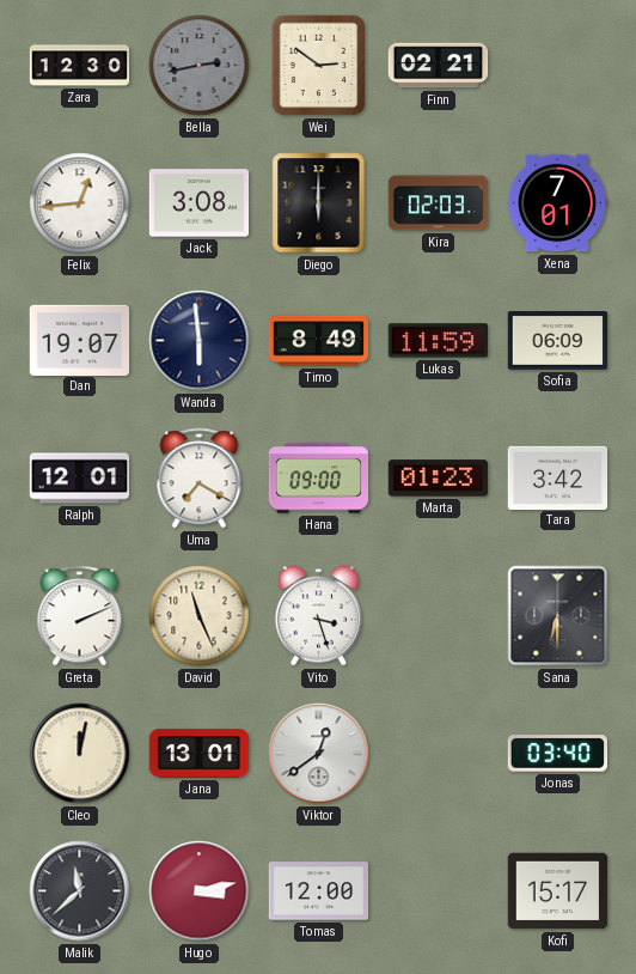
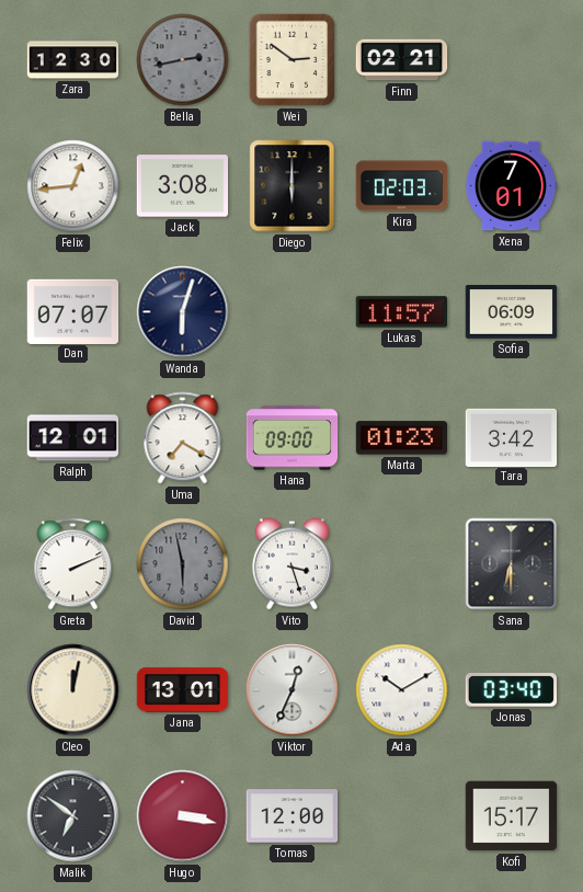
Dan: 19:07 -> 07:07
Wanda: 5:59 -> 6:03
Timo: 8:49 -> none
Lukas: 11:59 -> 11:57
David: 11:26 -> 5:58
David dial: cream -> grey
Viktor: 12:39 -> 12:34
Ada: none -> 10:10
Malik: 11:38 -> 6:51
Hugo: 3:13 -> 3:17
